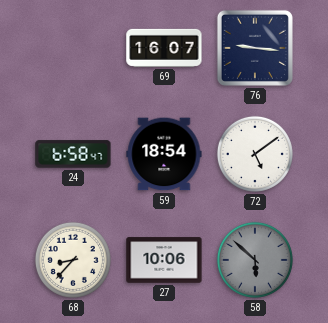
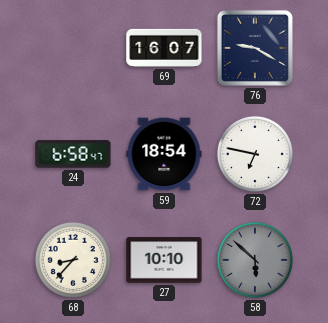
76: 9:16 -> 9:20
72: 5:09 -> 6:47
27: 10:06 -> 10:10
